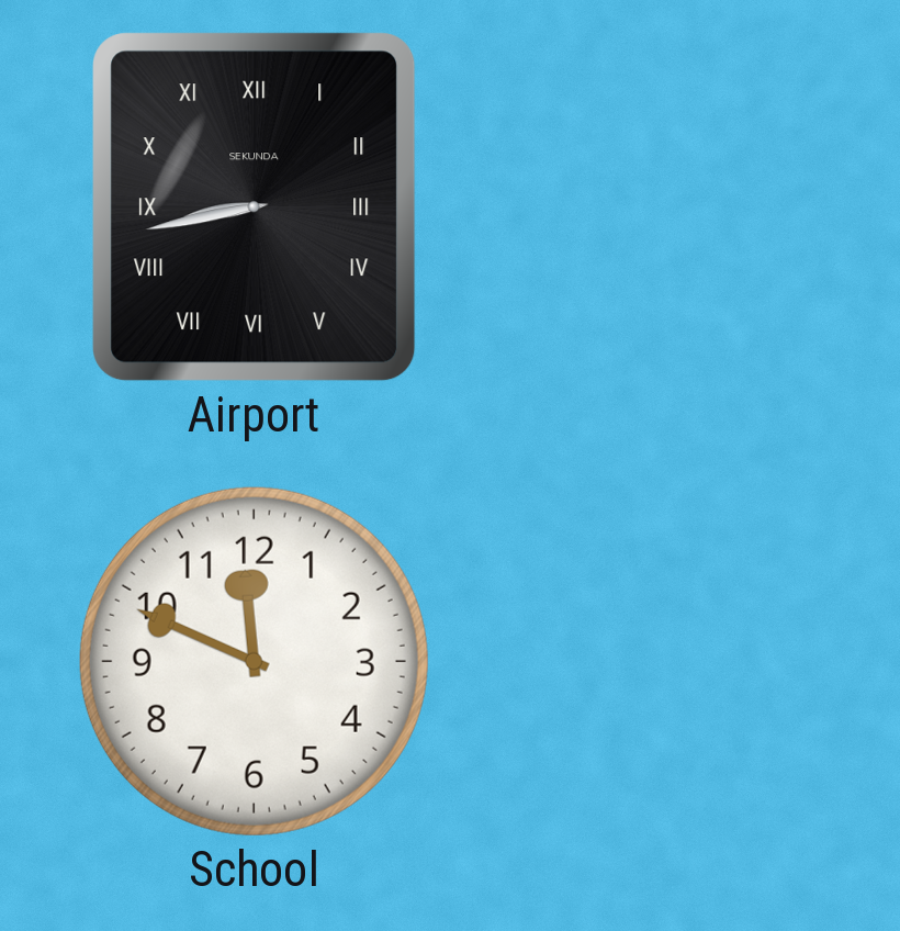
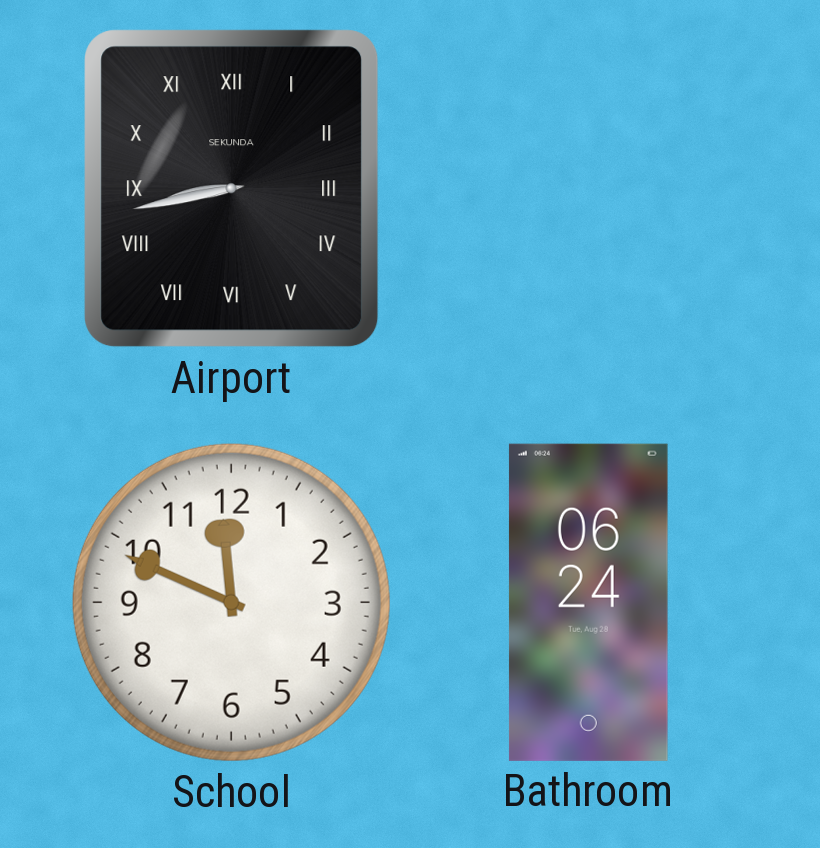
Bathroom: none -> 06:24
